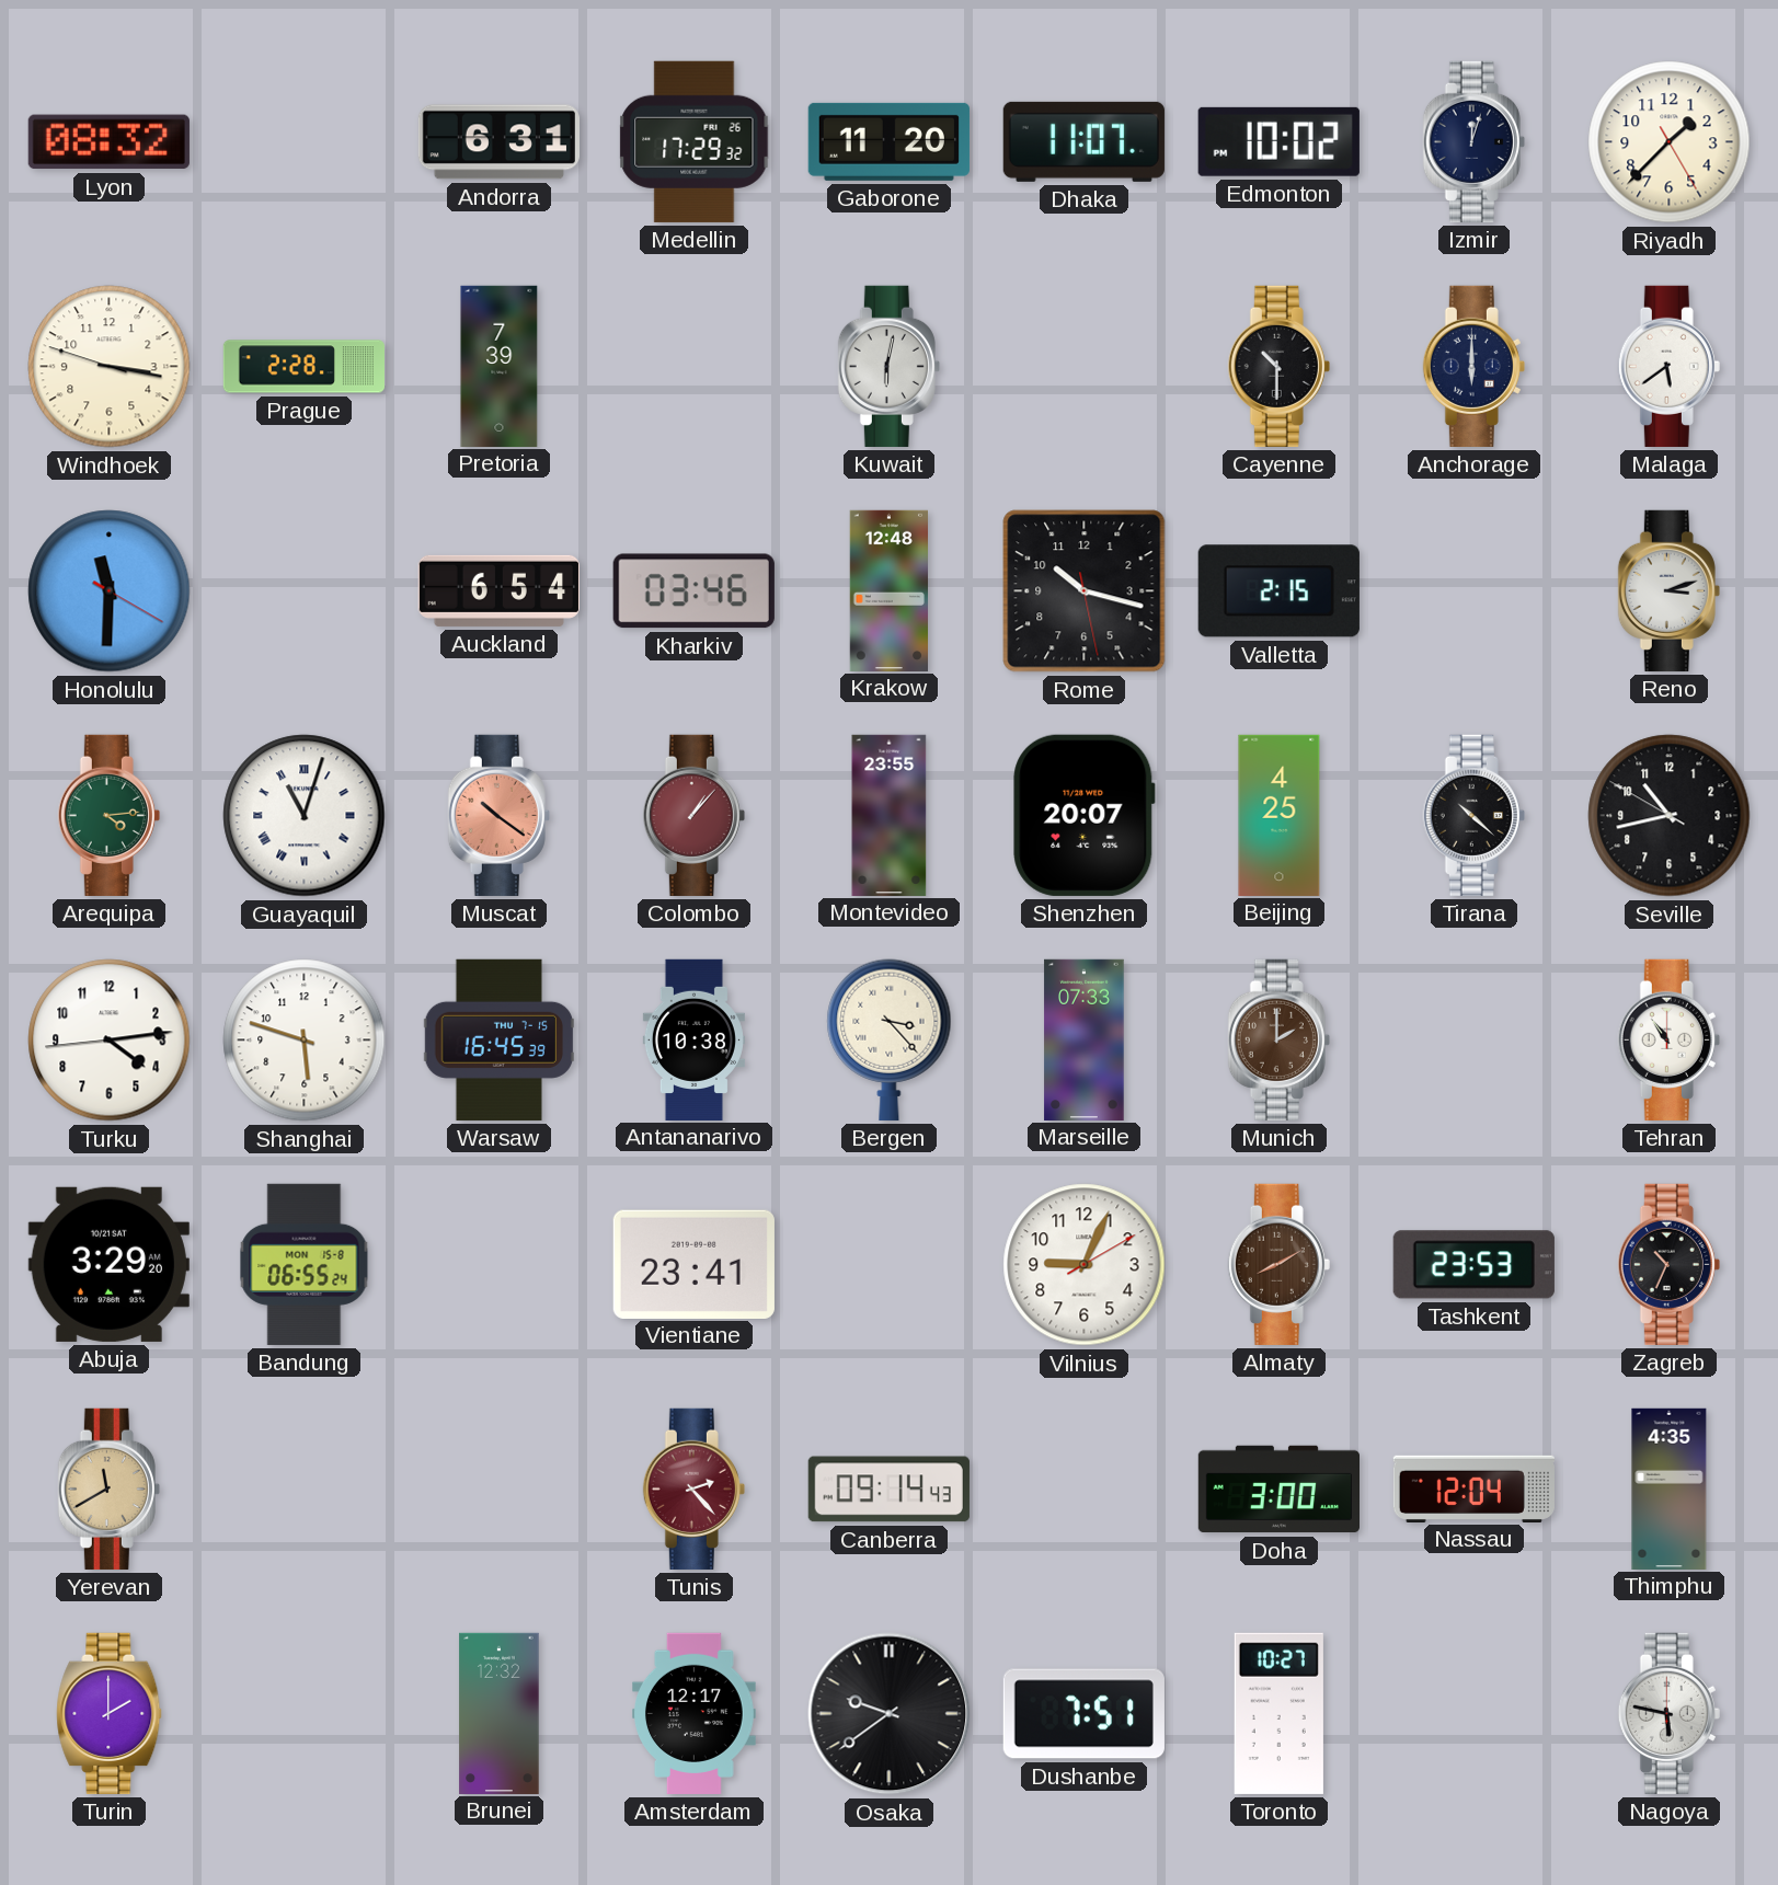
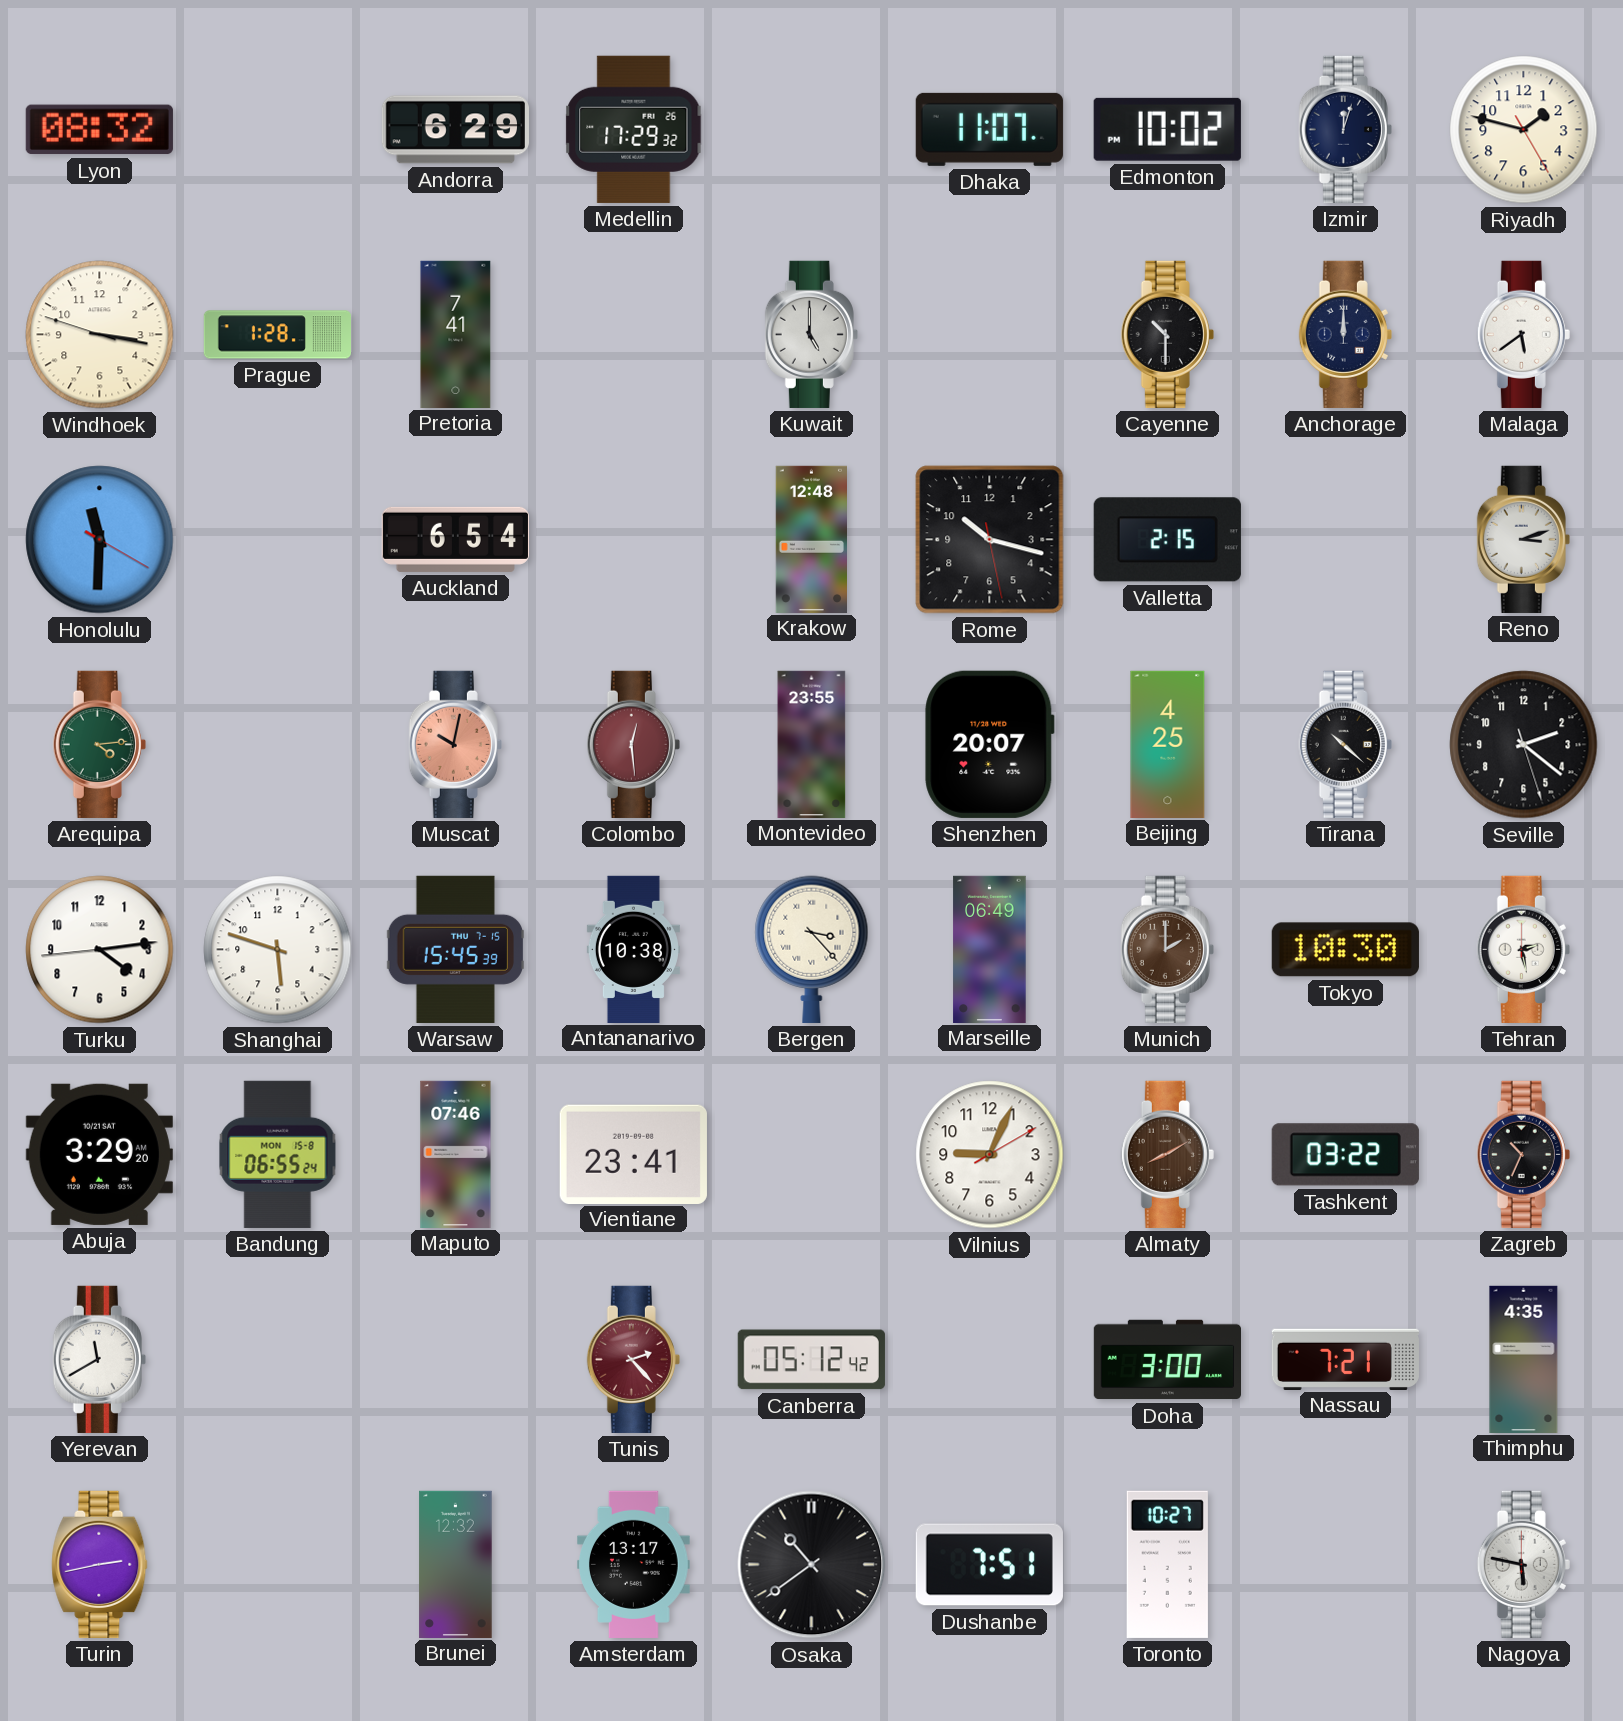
Andorra: 6:31 -> 6:29
Gaborone: 11:20 -> none
Riyadh: 1:37 -> 1:47
Prague: 2:28 -> 1:28
Pretoria: 7:39 -> 7:41
Kuwait: 6:02 -> 5:00
Anchorage: 6:00 -> 12:00
Kharkiv: 03:46 -> none
Guayaquil: 11:03 -> none
Muscat: 10:21 -> 10:02
Colombo: 1:07 -> 12:29
Seville: 10:42 -> 2:21
Warsaw: 16:45 -> 15:45
Marseille: 07:33 -> 06:49
Tokyo: none -> 10:30
Tehran: 10:54 -> 2:28
Maputo: none -> 07:46
Tashkent: 23:53 -> 03:22
Yerevan dial: champagne -> white
Canberra: 09:14 -> 05:12
Nassau: 12:04 -> 7:21
Turin: 2:00 -> 2:43
Amsterdam: 12:17 -> 13:17
Osaka: 9:39 -> 10:39
